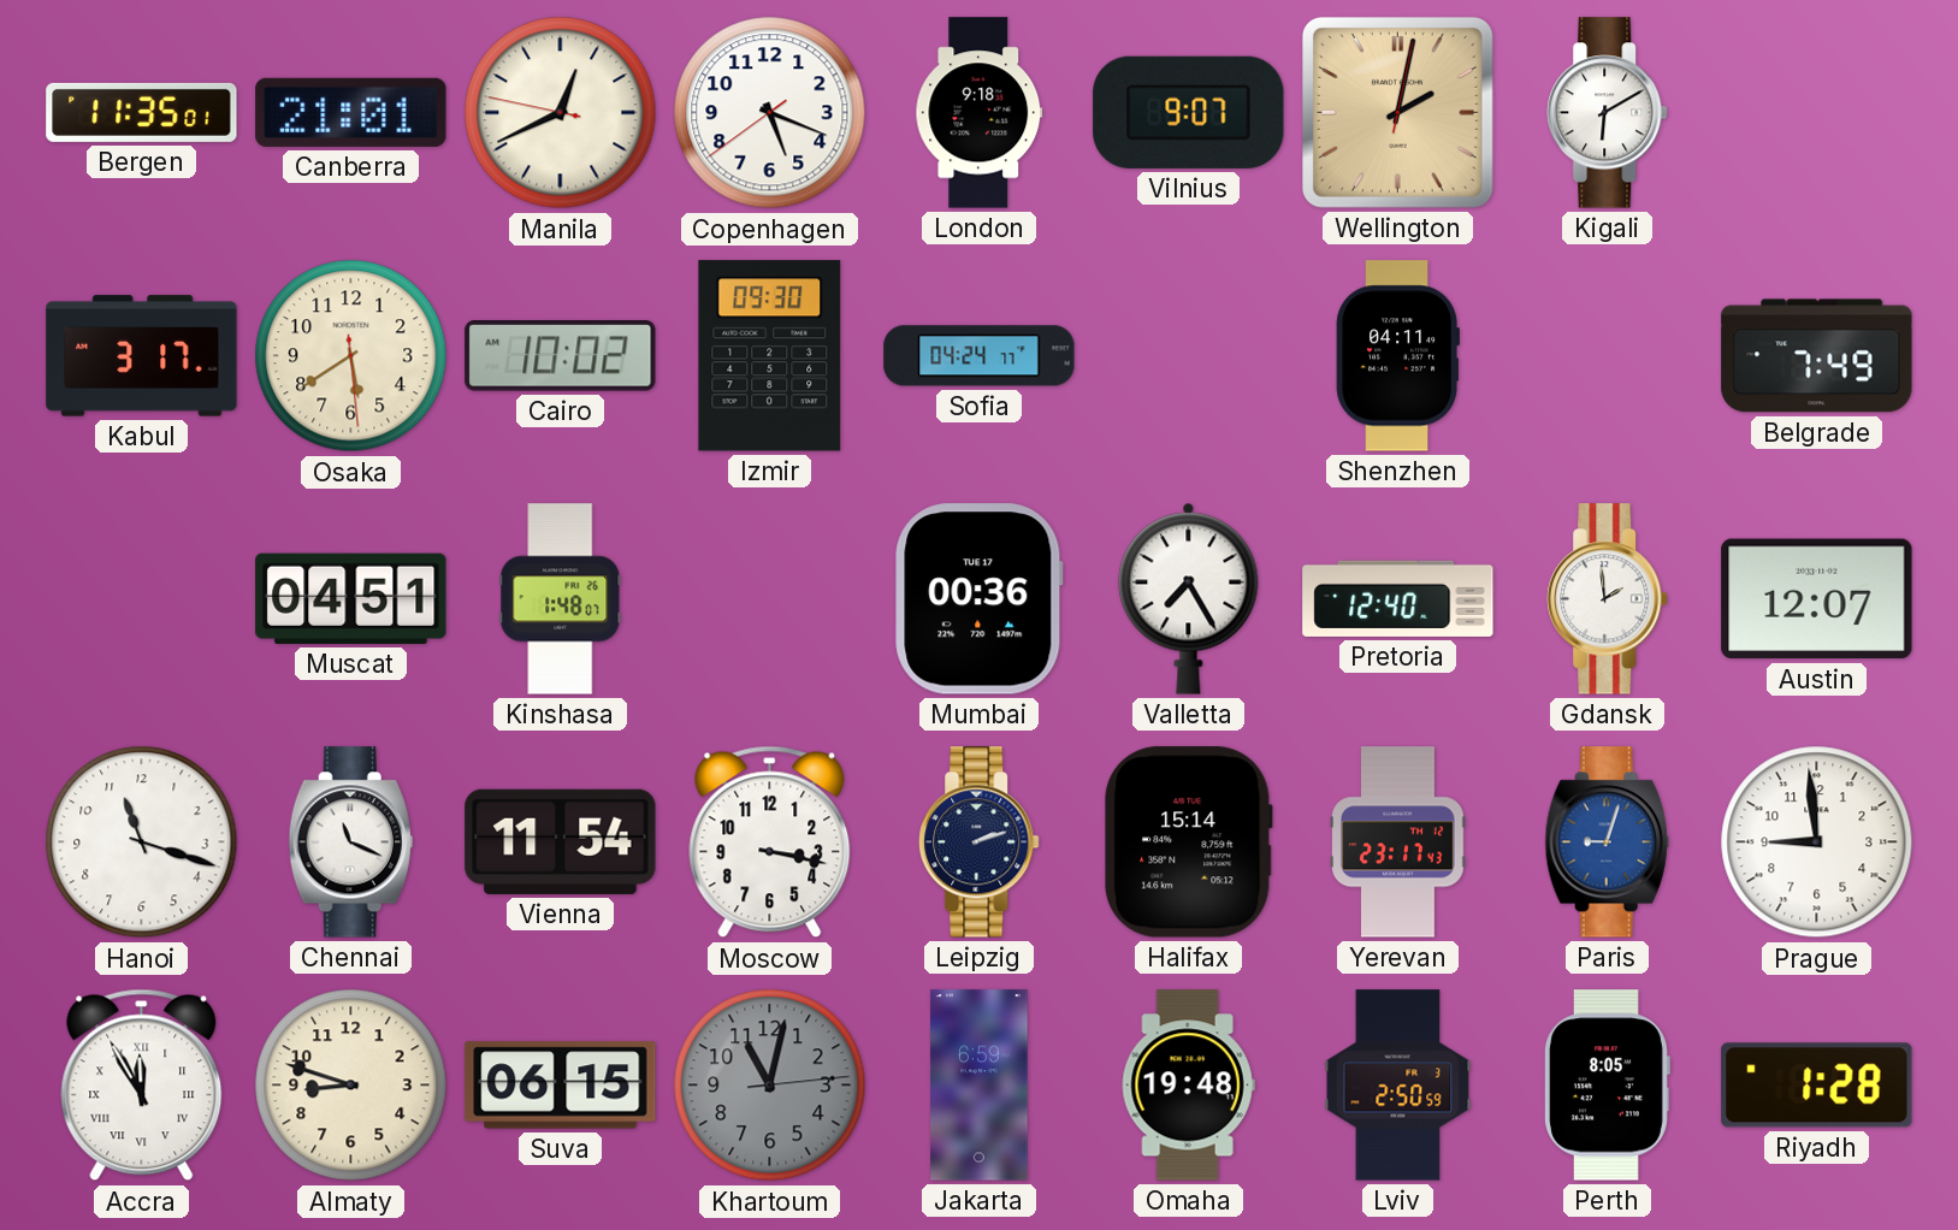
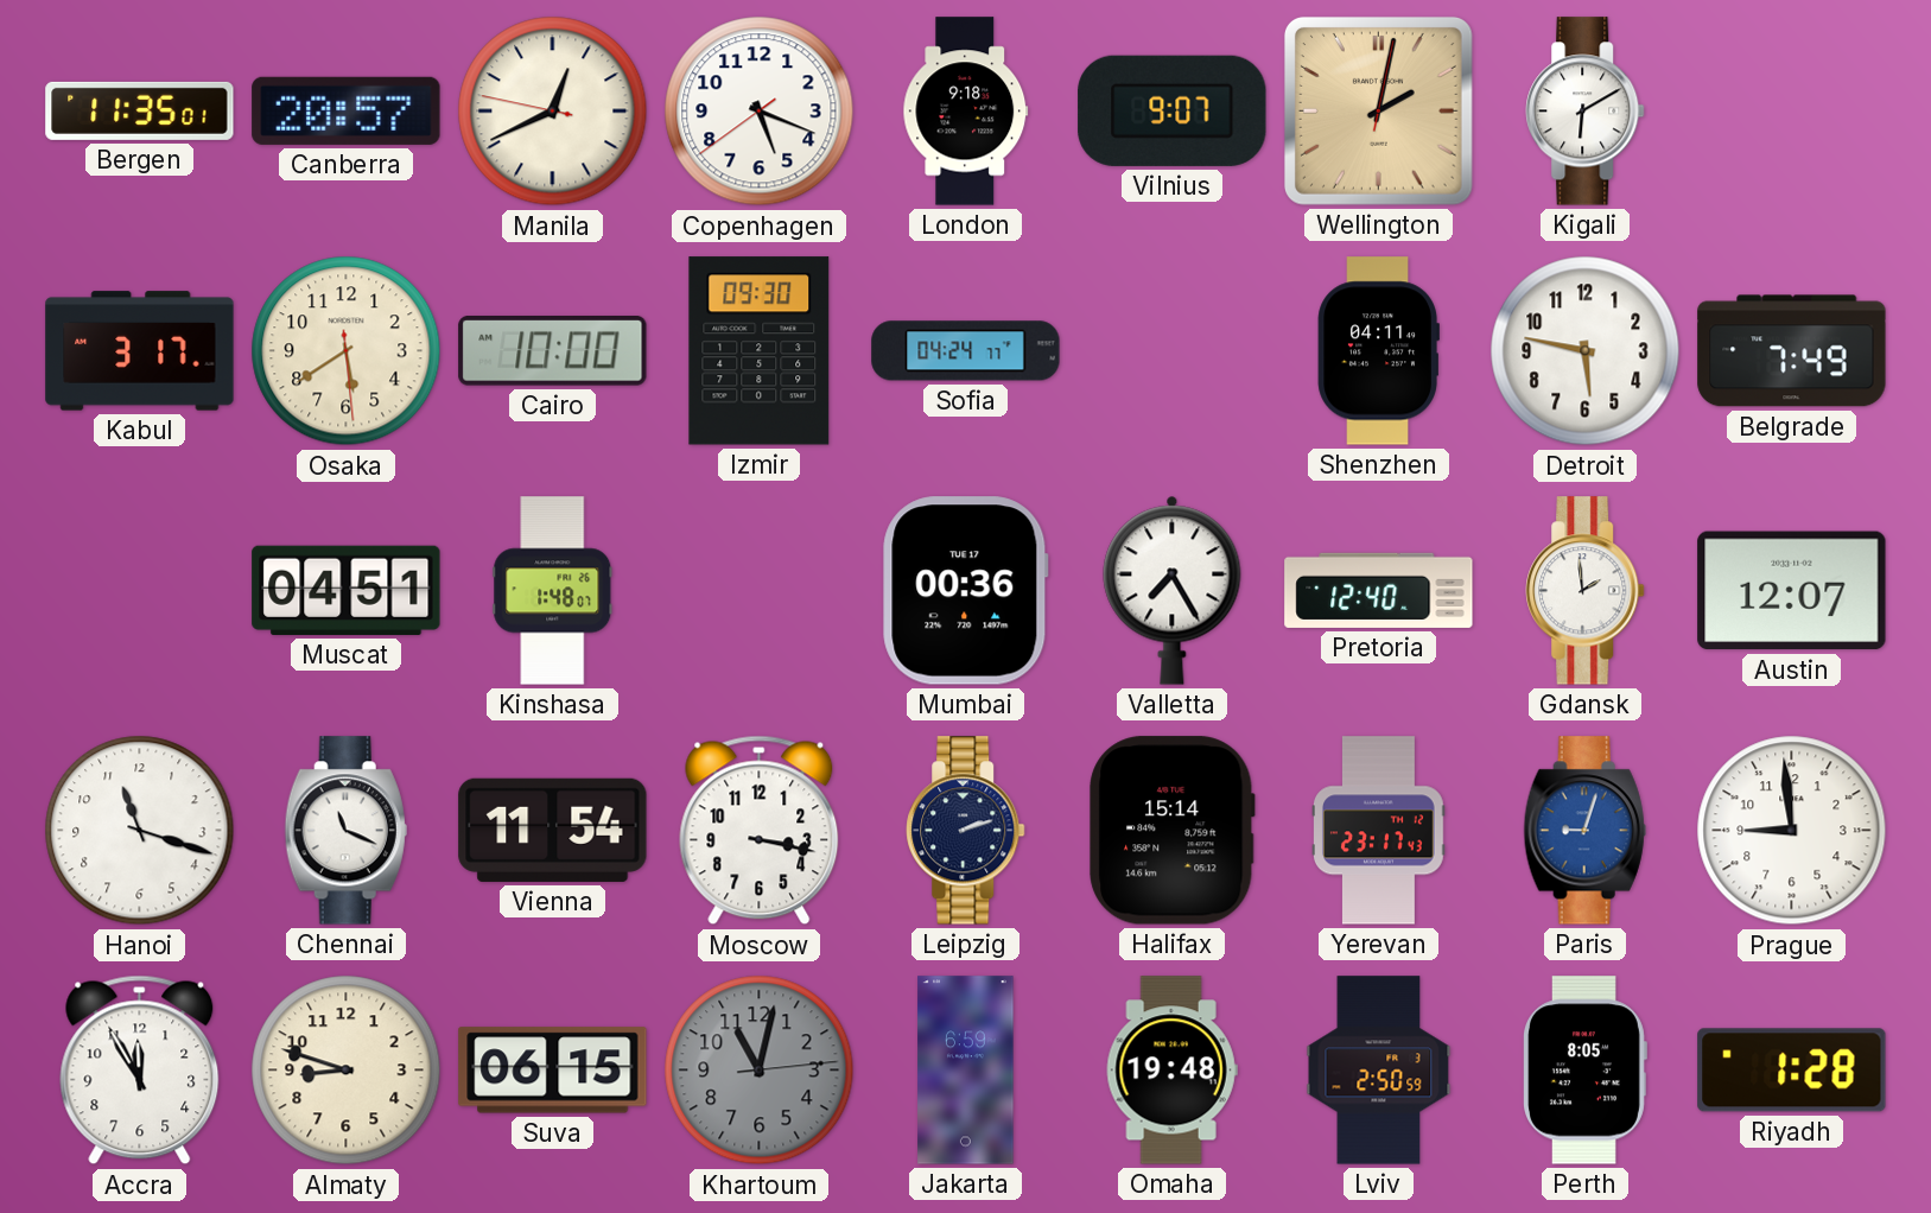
Canberra: 21:01 -> 20:57
Cairo: 10:02 -> 10:00
Detroit: none -> 5:47
Accra numerals: Roman -> Arabic
